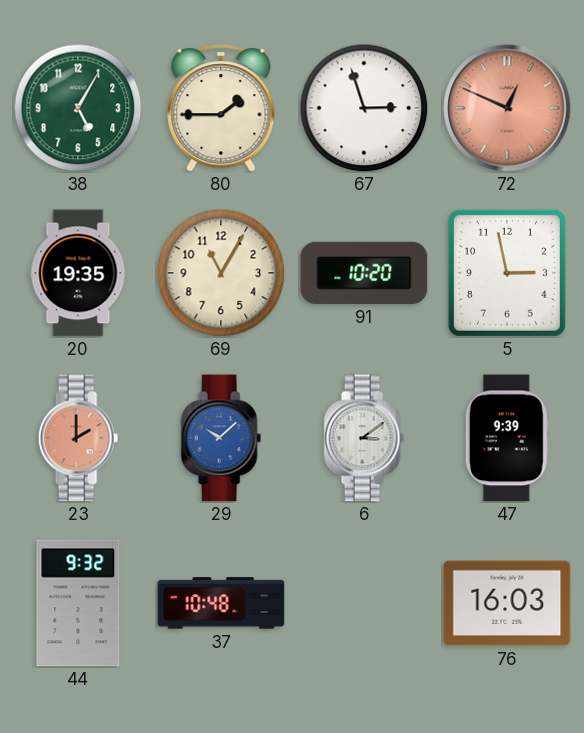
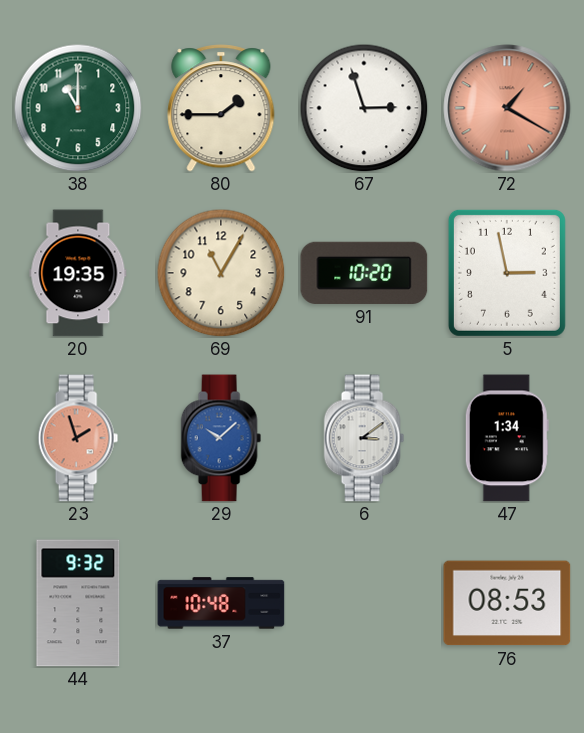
38: 5:05 -> 11:00
72: 12:49 -> 1:20
23: 2:00 -> 1:57
47: 9:39 -> 1:34
76: 16:03 -> 08:53
